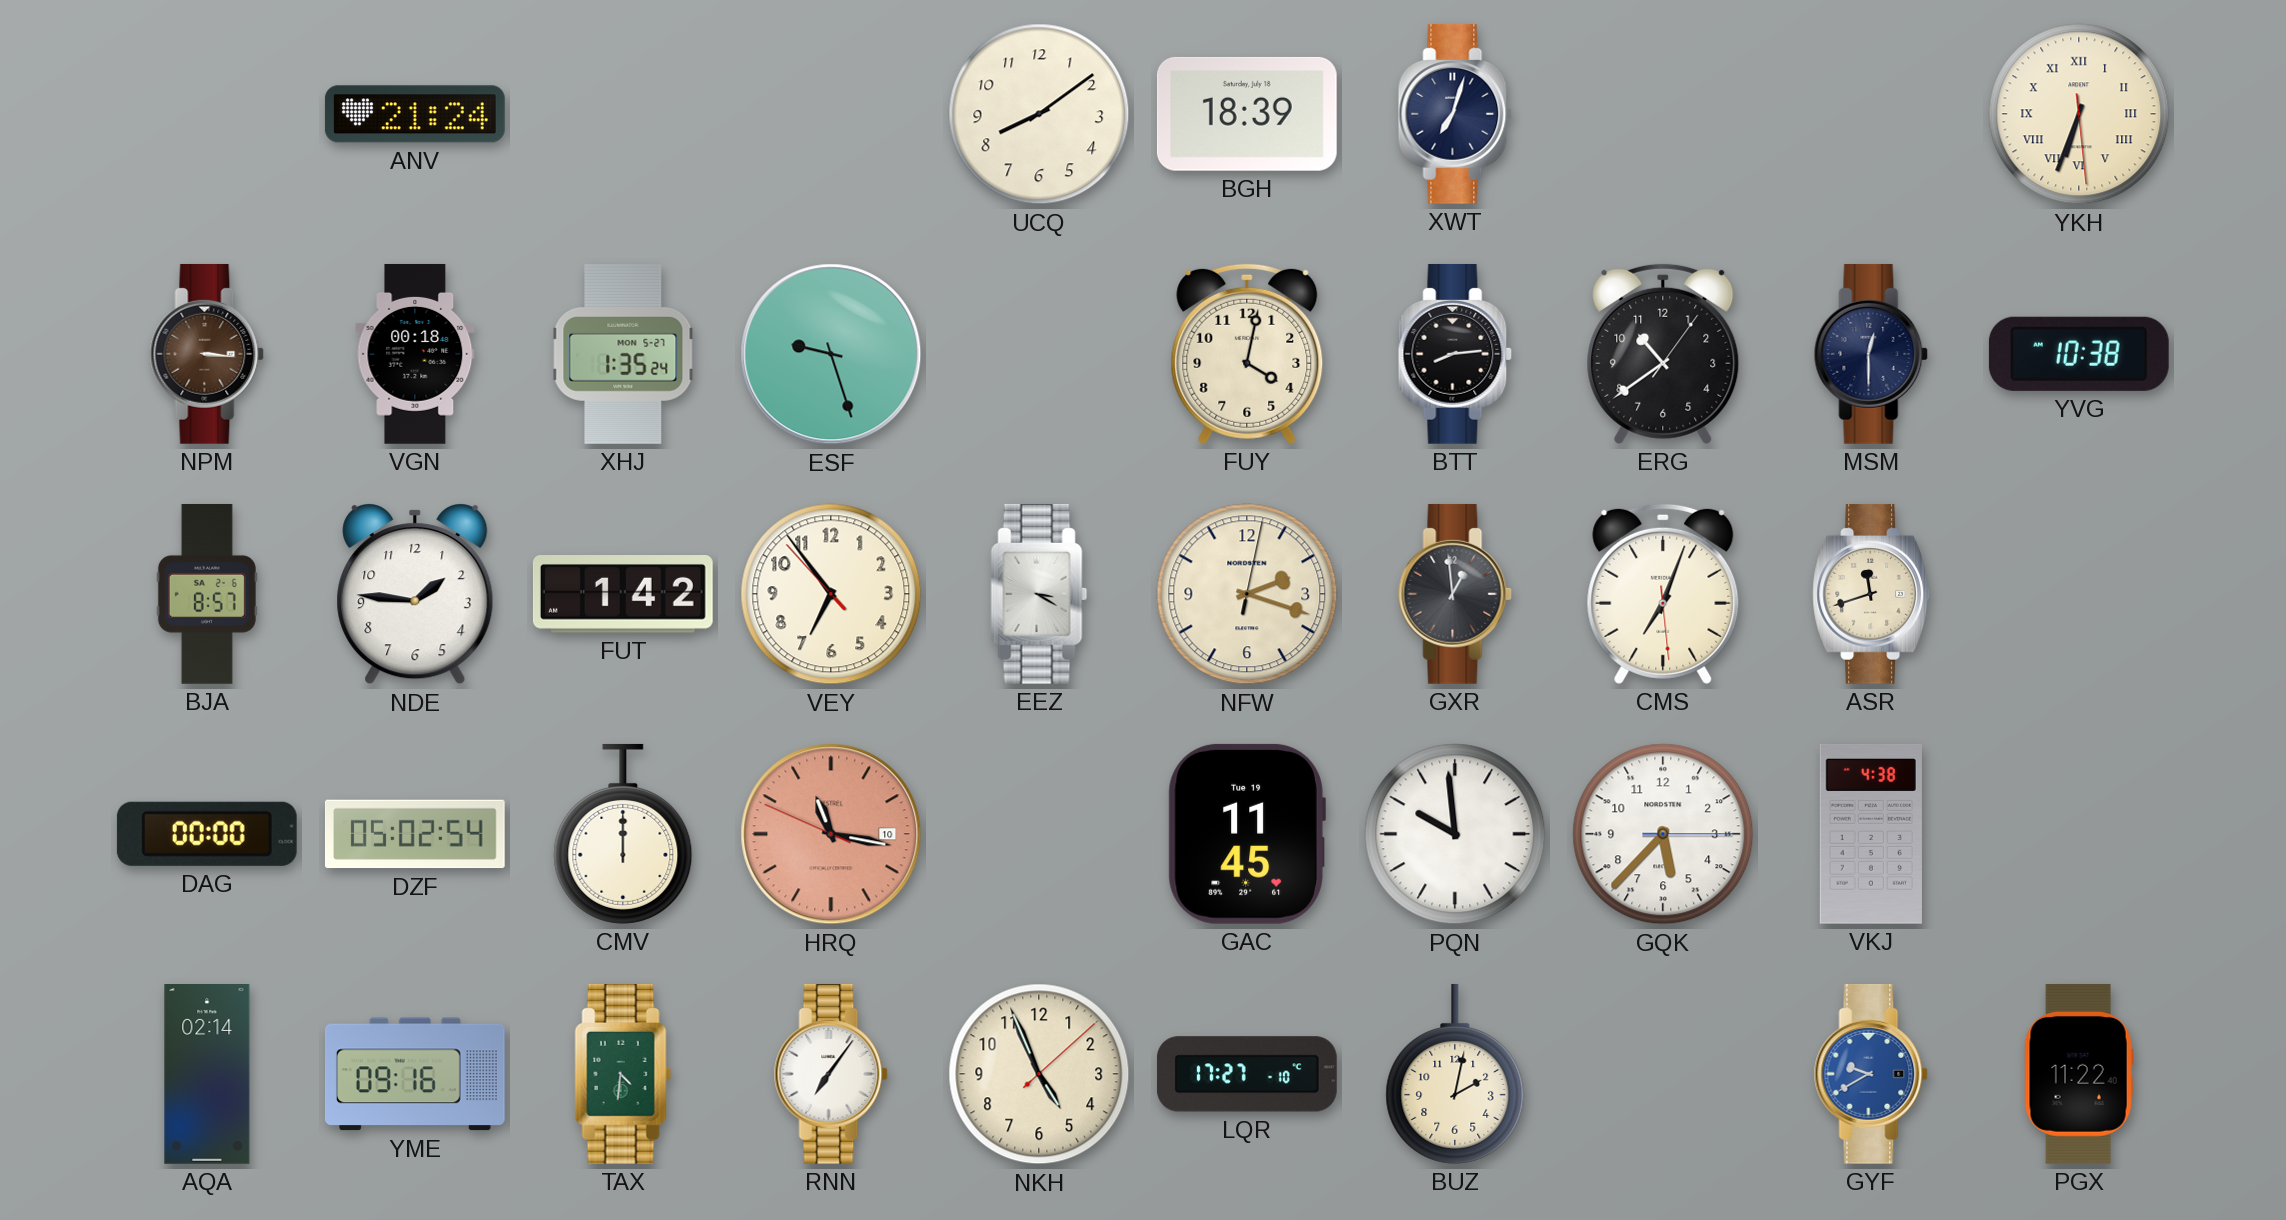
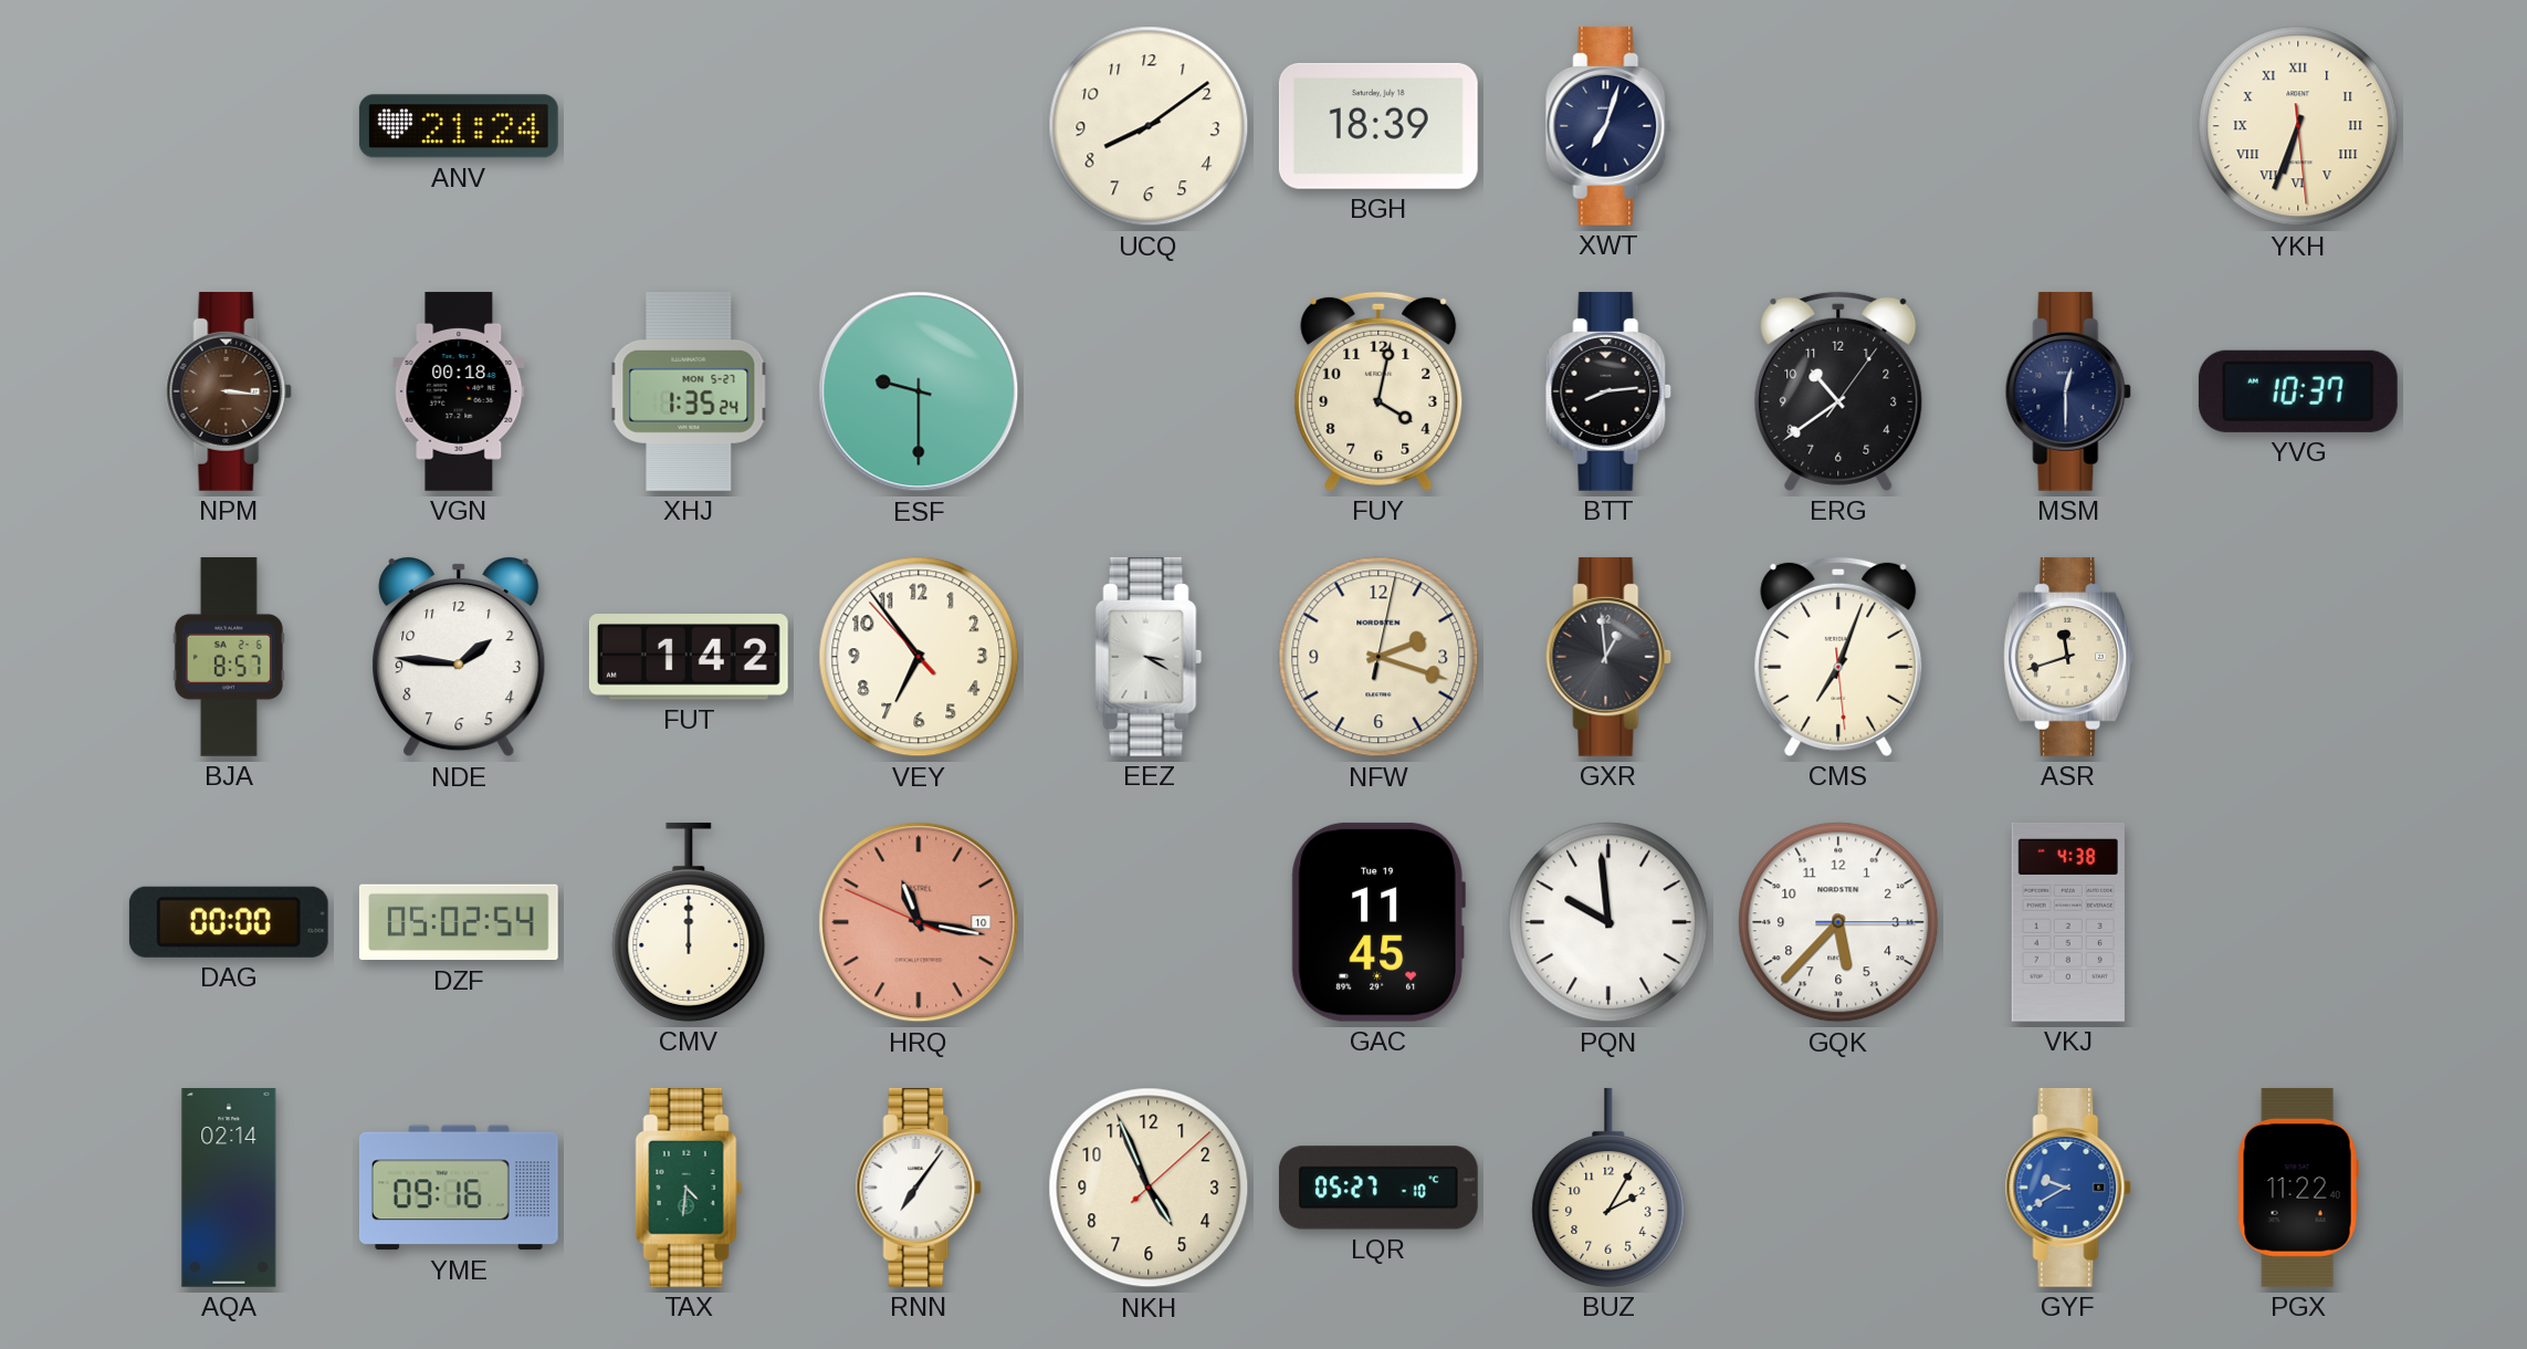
ESF: 9:27 -> 9:30
YVG: 10:38 -> 10:37
LQR: 17:27 -> 05:27
BUZ: 2:02 -> 2:05
